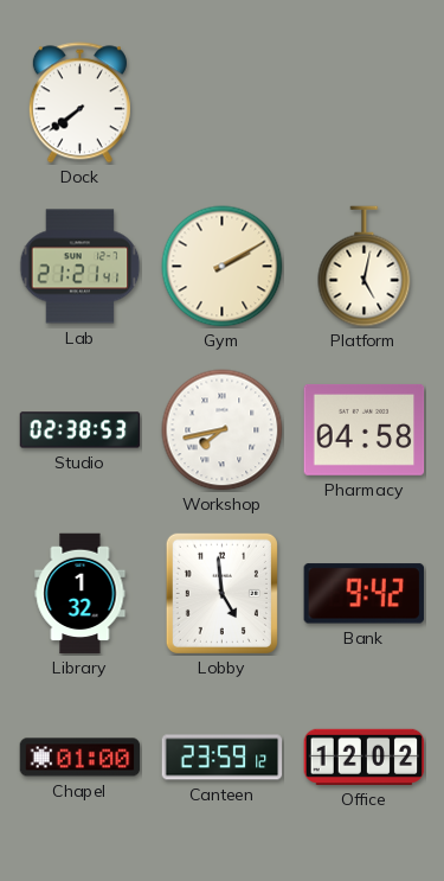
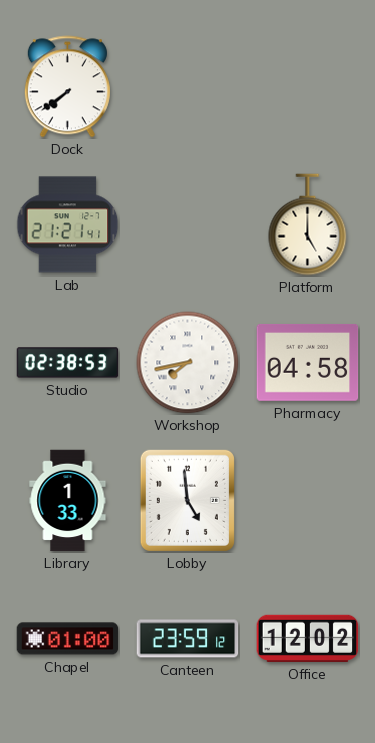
Gym: 2:10 -> none
Platform: 5:02 -> 5:00
Library: 1:32 -> 1:33
Bank: 9:42 -> none
